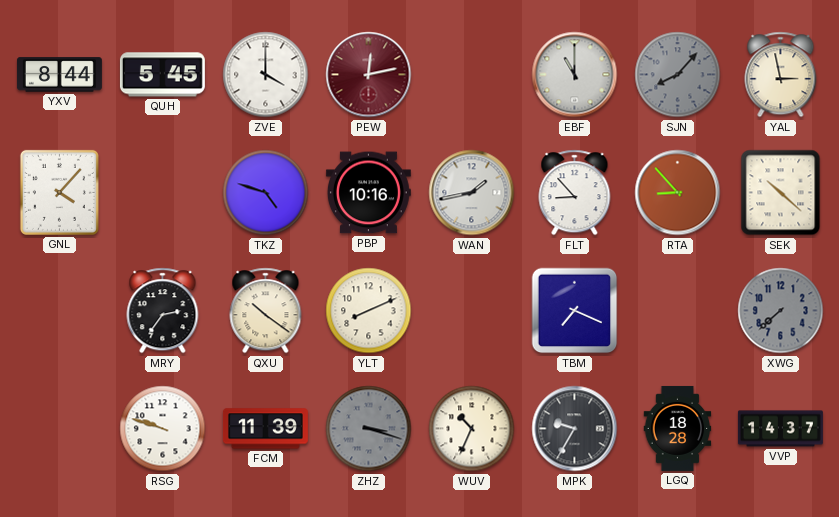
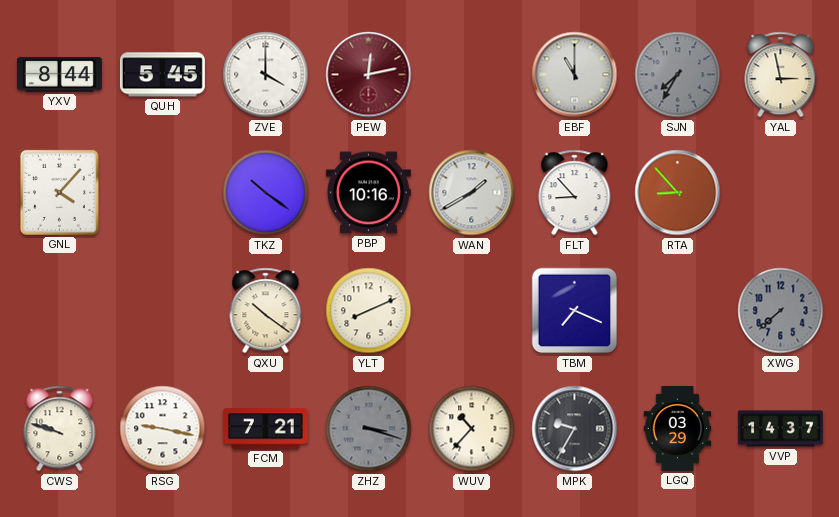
SJN: 8:07 -> 7:35
TKZ: 4:48 -> 10:21
WAN: 1:43 -> 1:40
SEK: 10:22 -> none
MRY: 2:36 -> none
CWS: none -> 9:48
RSG: 9:48 -> 9:17
FCM: 11:39 -> 7:21
WUV: 10:34 -> 10:37
LGQ: 18:28 -> 03:29
